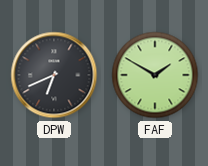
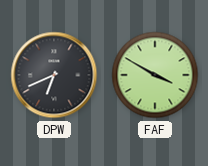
FAF: 1:50 -> 3:50
